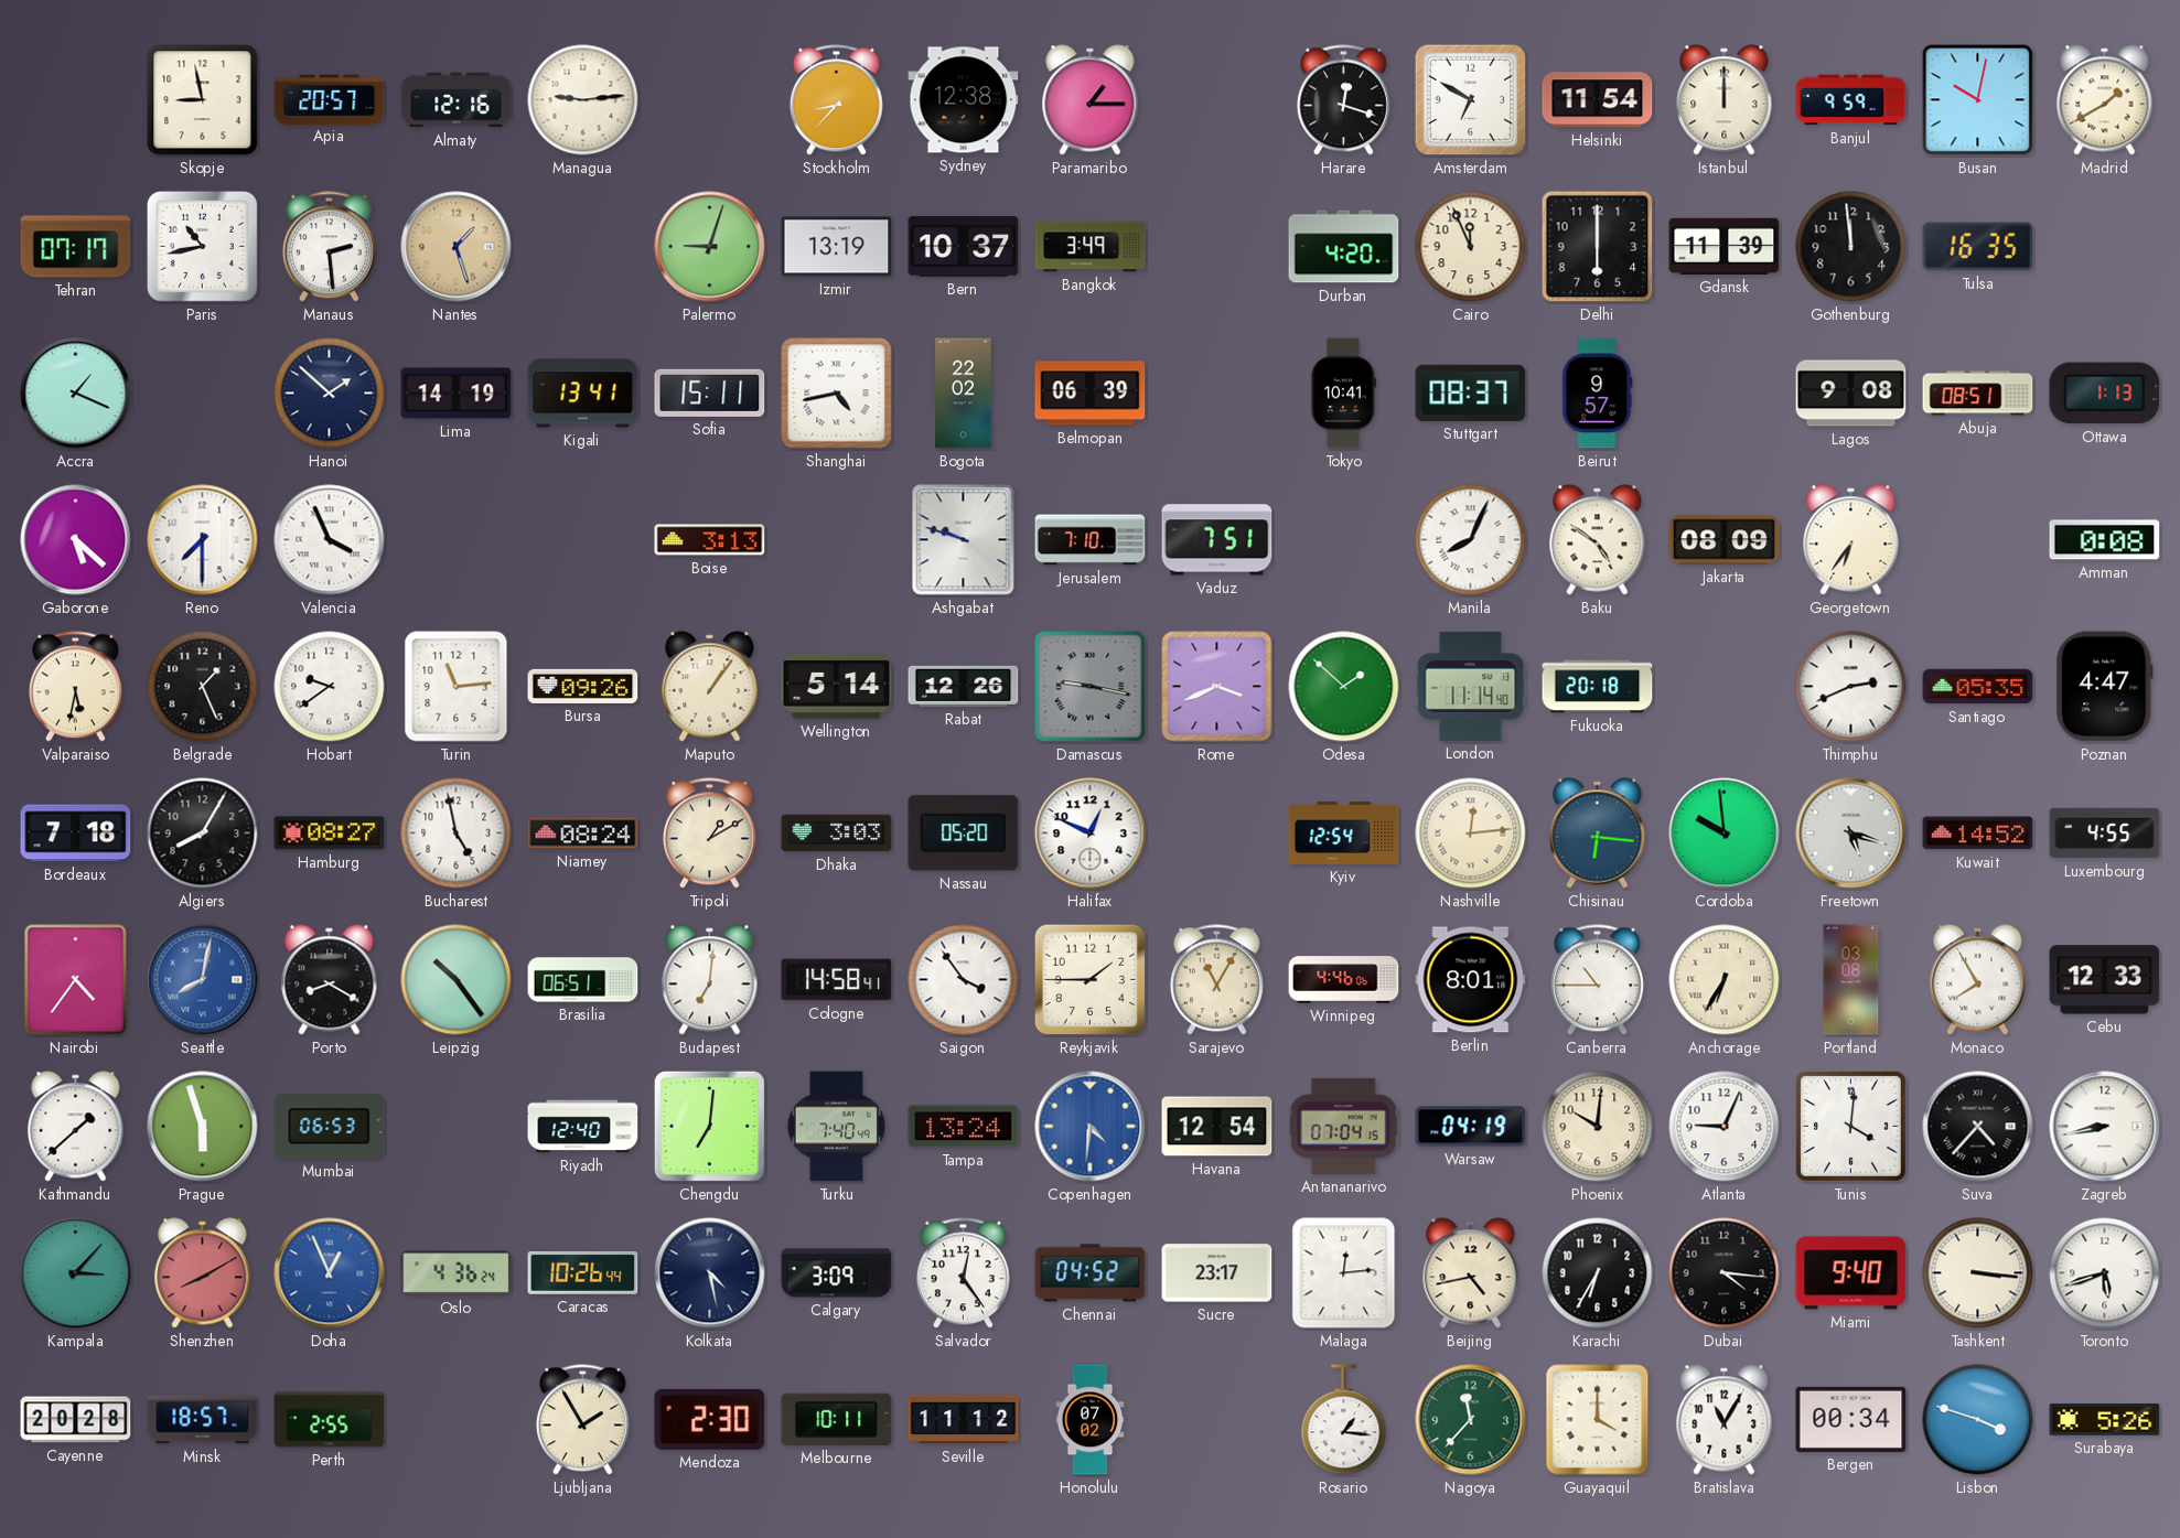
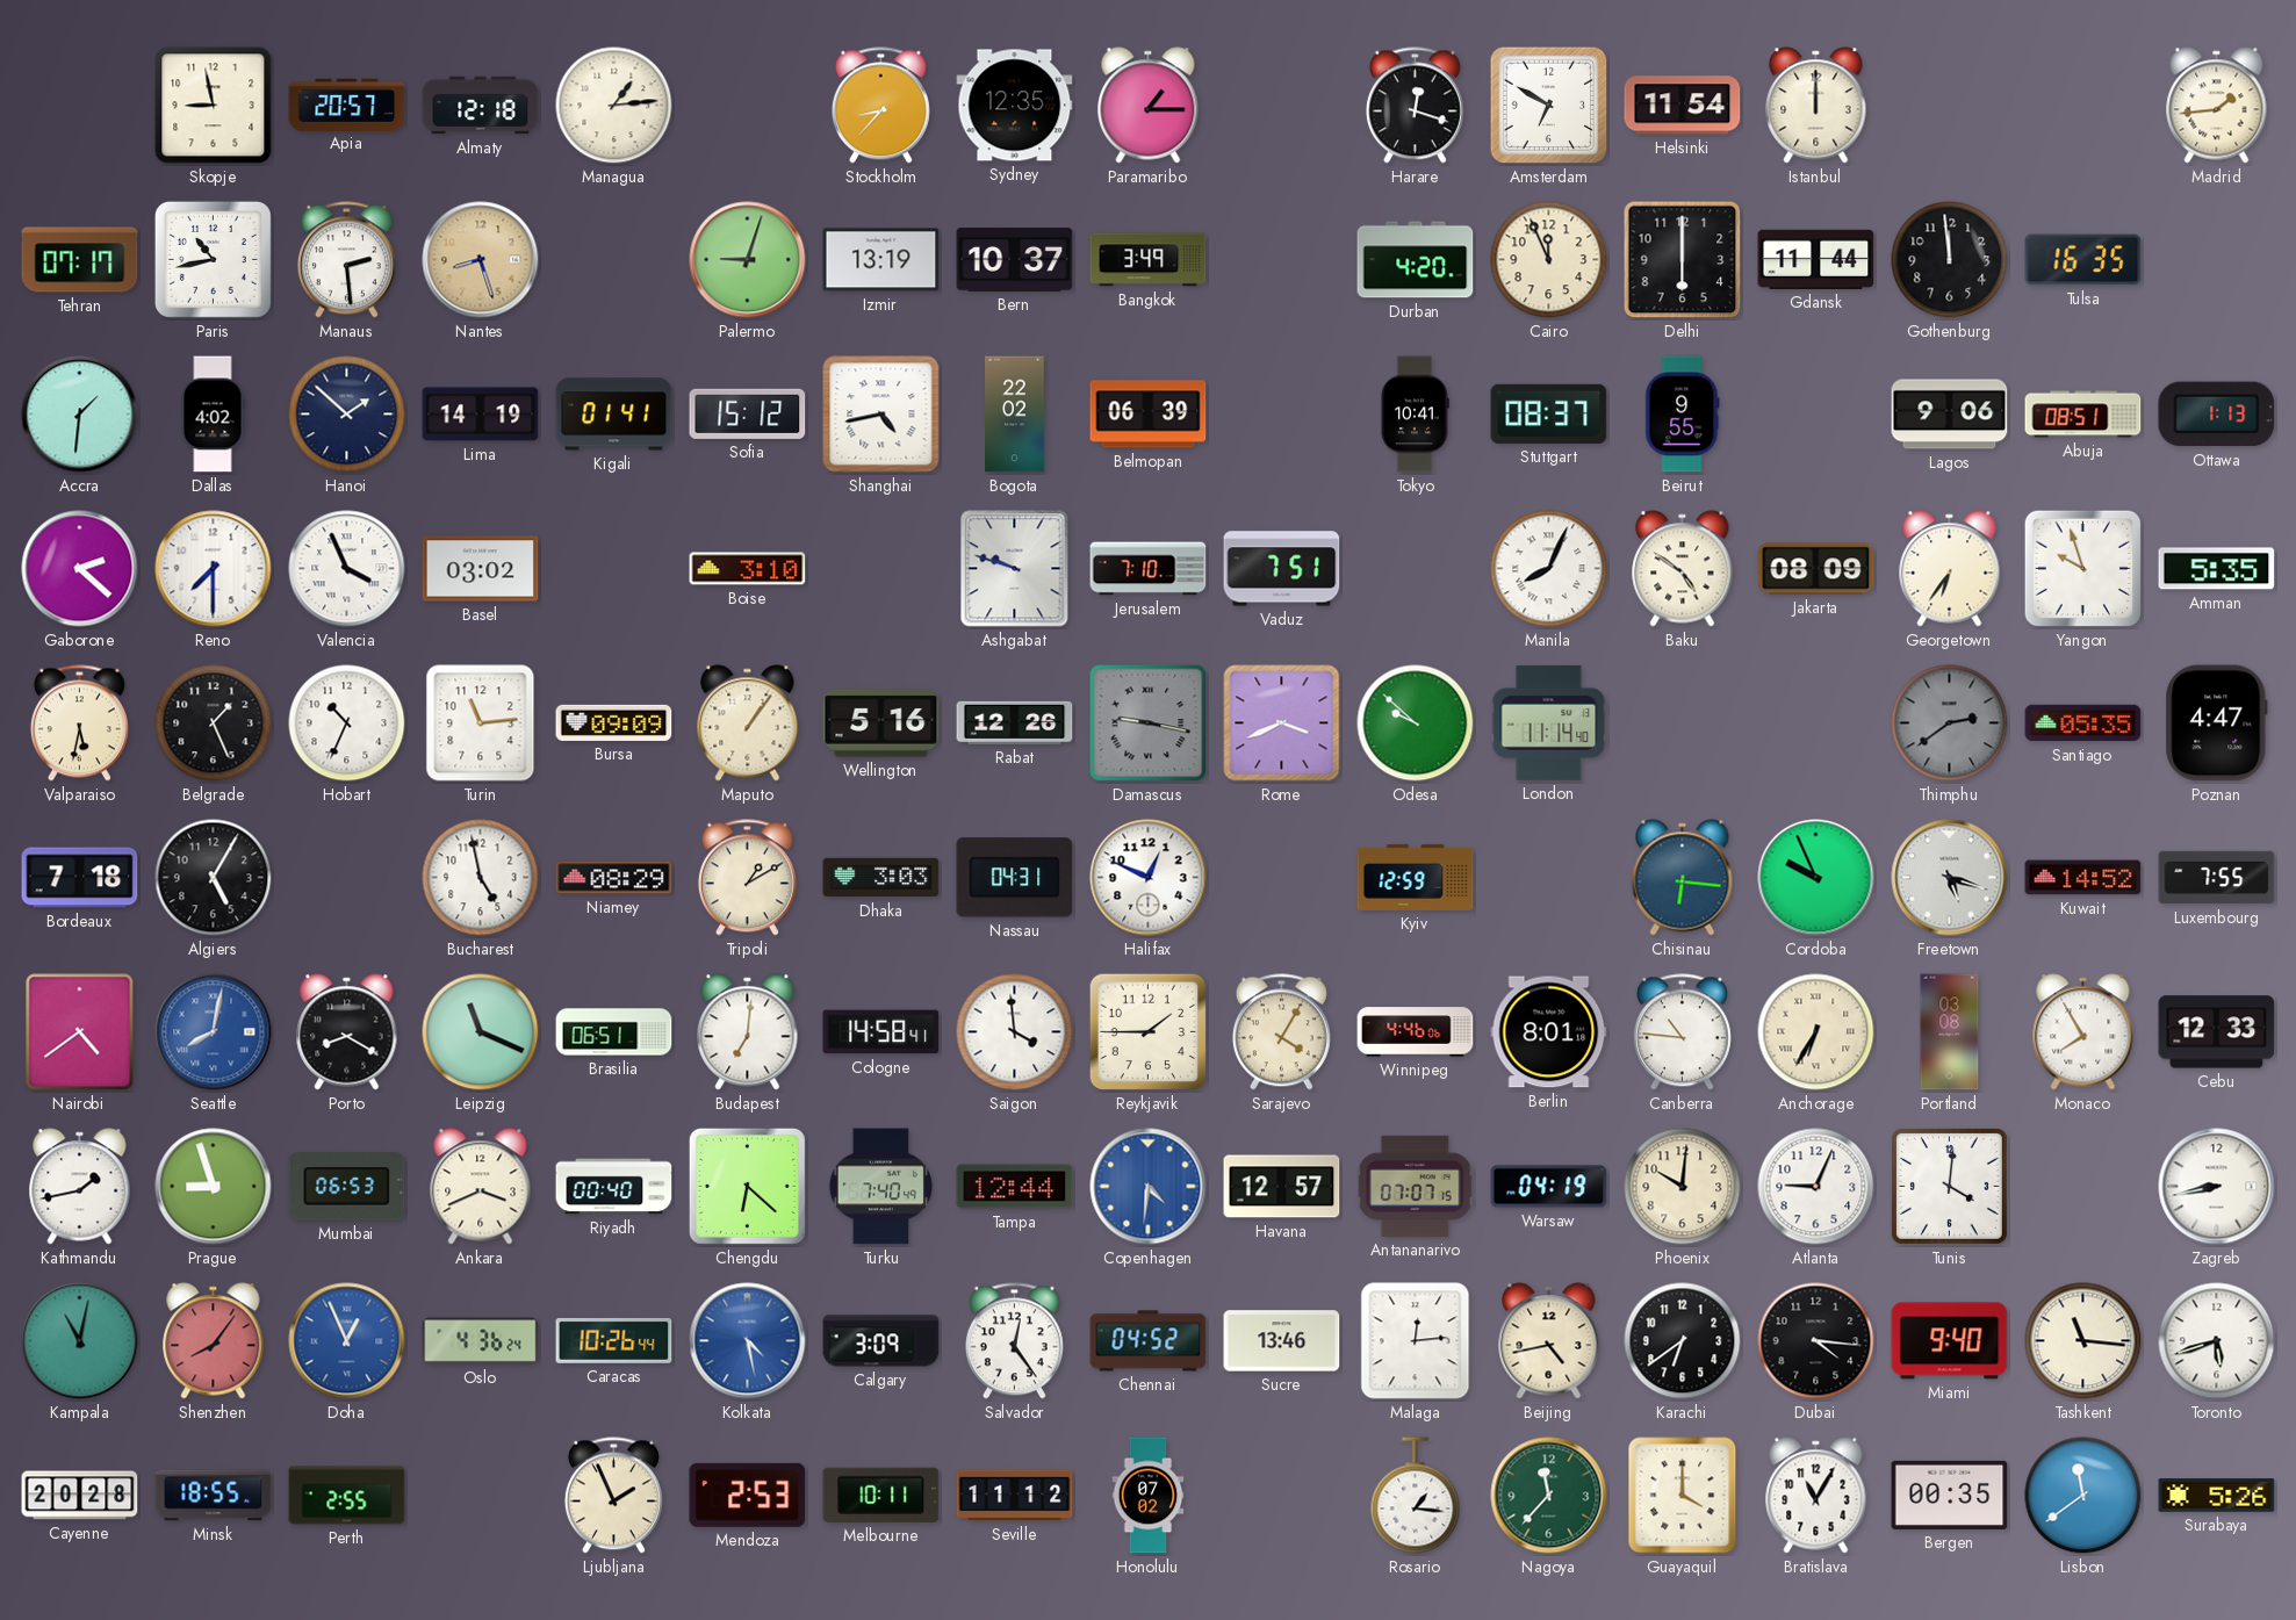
Almaty: 12:16 -> 12:18
Managua: 9:14 -> 1:14
Sydney: 12:38 -> 12:35
Banjul: 9:59 -> none
Busan: 10:02 -> none
Madrid: 1:40 -> 1:44
Nantes: 1:27 -> 8:27
Gdansk: 11:39 -> 11:44
Accra: 1:19 -> 1:31
Dallas: none -> 4:02
Kigali: 13:41 -> 01:41
Sofia: 15:11 -> 15:12
Beirut: 9:57 -> 9:55
Lagos: 9:08 -> 9:06
Gaborone: 5:22 -> 2:22
Basel: none -> 03:02
Boise: 3:13 -> 3:10
Yangon: none -> 9:57
Amman: 0:08 -> 5:35
Hobart: 9:39 -> 10:34
Bursa: 09:26 -> 09:09
Wellington: 5:14 -> 5:16
Odesa: 1:52 -> 9:52
Fukuoka: 20:18 -> none
Thimphu: 2:41 -> 2:39
Thimphu dial: white -> grey
Algiers: 8:05 -> 5:05
Hamburg: 08:27 -> none
Niamey: 08:24 -> 08:29
Nassau: 05:20 -> 04:31
Kyiv: 12:54 -> 12:59
Nashville: 12:14 -> none
Cordoba: 9:59 -> 9:56
Luxembourg: 4:55 -> 7:55
Nairobi: 4:36 -> 4:39
Leipzig: 10:24 -> 11:19
Saigon: 3:54 -> 3:59
Sarajevo: 11:05 -> 4:05
Canberra: 10:45 -> 10:46
Kathmandu: 1:38 -> 1:43
Prague: 5:57 -> 8:57
Ankara: none -> 3:41
Riyadh: 12:40 -> 00:40
Chengdu: 7:01 -> 6:22
Tampa: 13:24 -> 12:44
Havana: 12:54 -> 12:57
Antananarivo: 07:04 -> 07:07
Suva: 4:37 -> none
Kampala: 3:07 -> 11:02
Shenzhen: 8:10 -> 8:06
Kolkata dial: navy -> blue
Sucre: 23:17 -> 13:46
Karachi: 6:35 -> 6:39
Tashkent: 3:16 -> 11:16
Minsk: 18:57 -> 18:55
Ljubljana: 1:55 -> 1:56
Mendoza: 2:30 -> 2:53
Bergen: 00:34 -> 00:35
Lisbon: 3:48 -> 11:39
